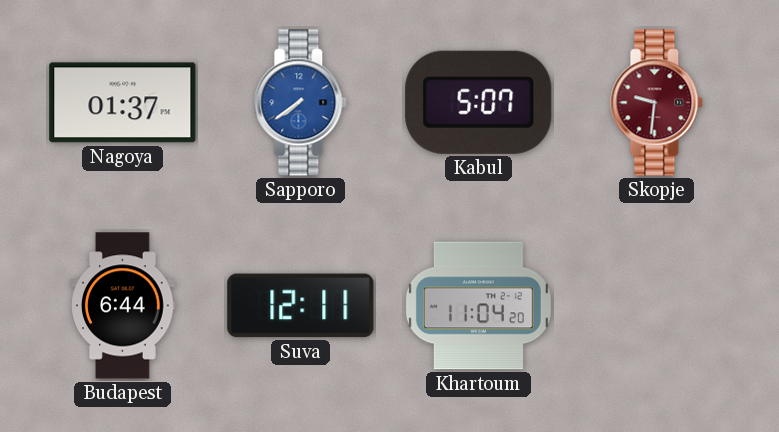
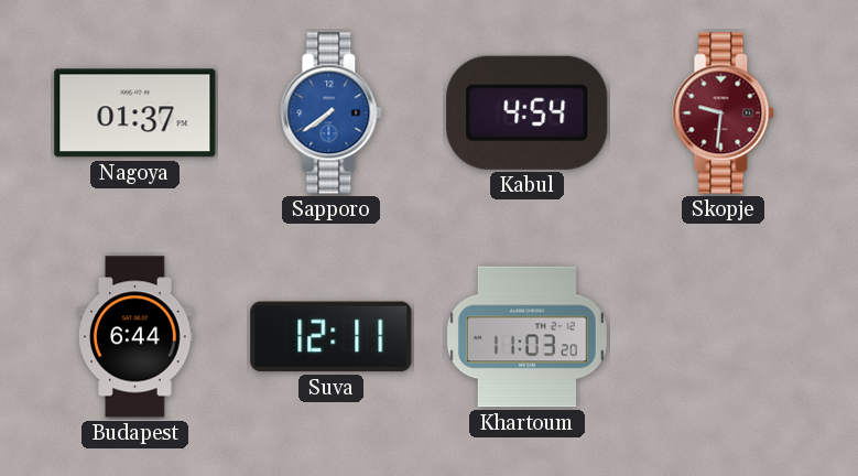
Kabul: 5:07 -> 4:54
Khartoum: 11:04 -> 11:03
